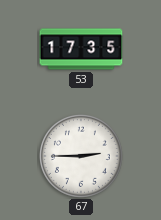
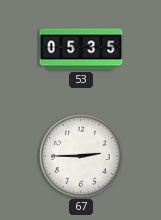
53: 17:35 -> 05:35
